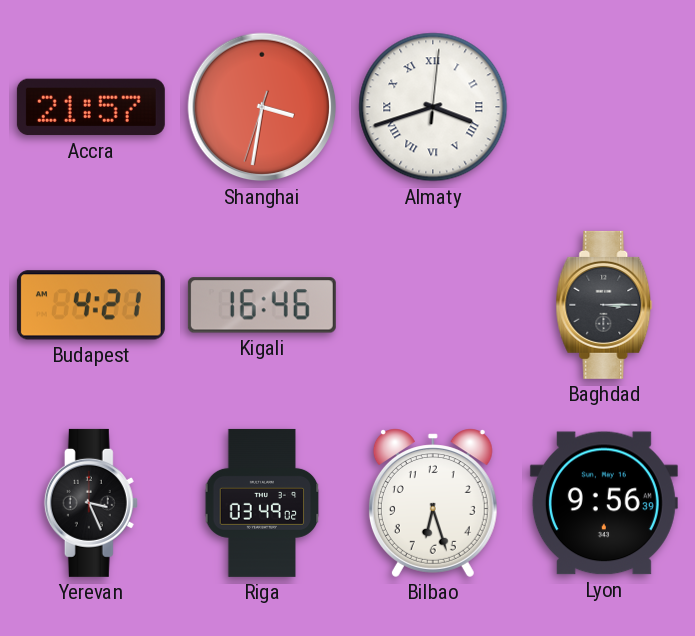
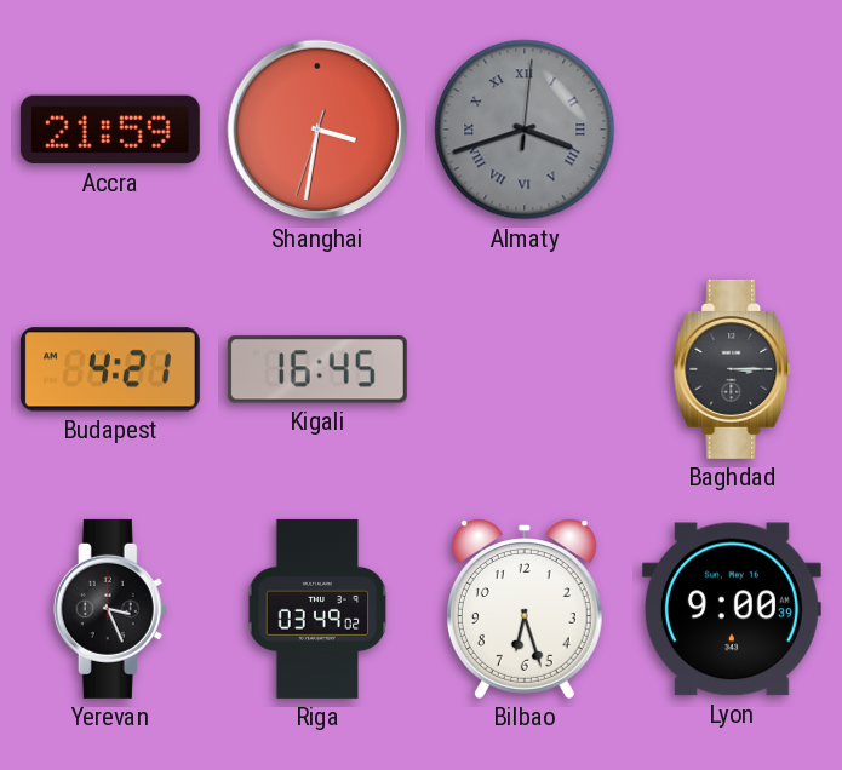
Accra: 21:57 -> 21:59
Almaty dial: white -> grey
Kigali: 16:46 -> 16:45
Lyon: 9:56 -> 9:00
